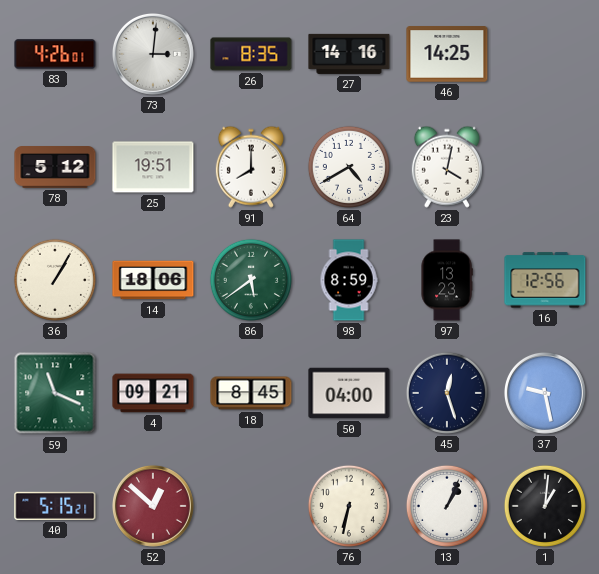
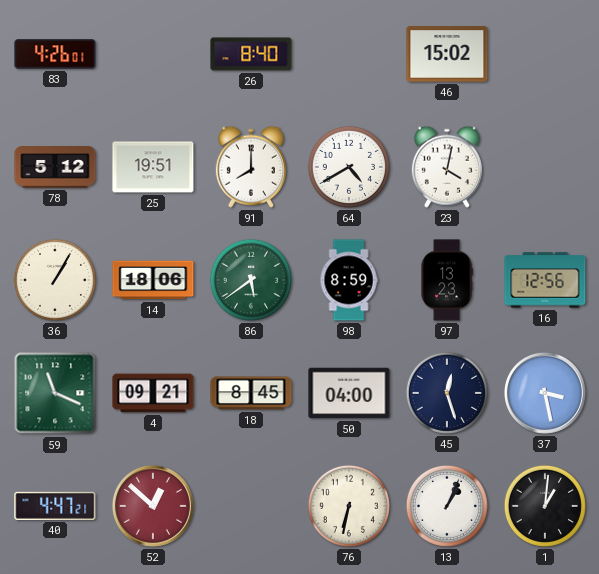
73: 3:01 -> none
26: 8:35 -> 8:40
27: 14:16 -> none
46: 14:25 -> 15:02
37: 9:28 -> 3:28
40: 5:15 -> 4:47
